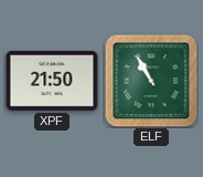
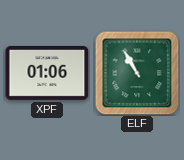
XPF: 21:50 -> 01:06
